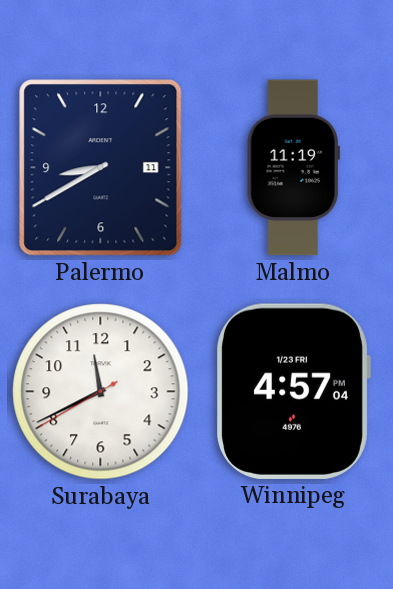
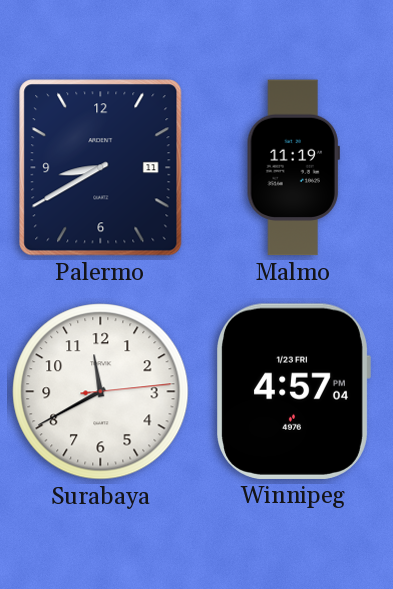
Surabaya: 11:40:40 -> 11:40:14
